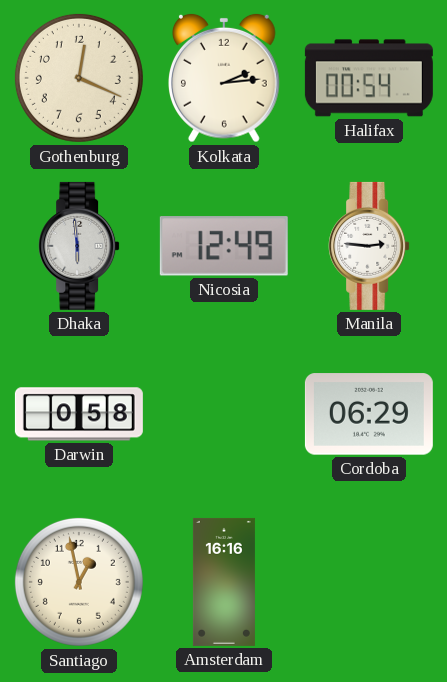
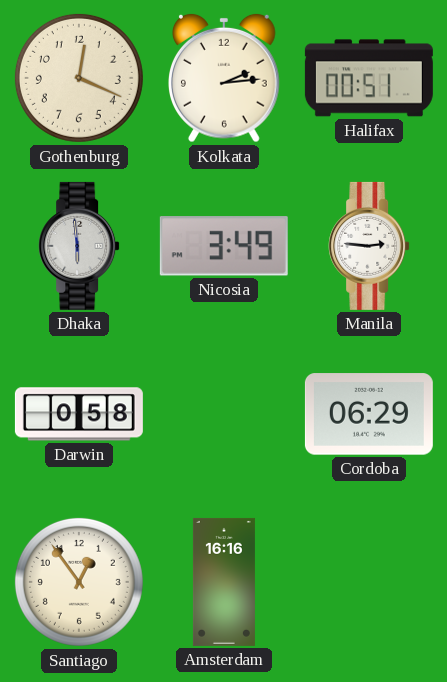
Halifax: 00:54 -> 00:51
Nicosia: 12:49 -> 3:49
Santiago: 12:58 -> 12:54
